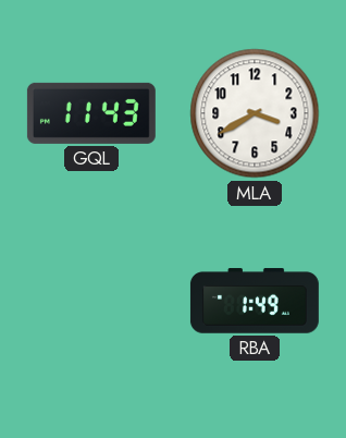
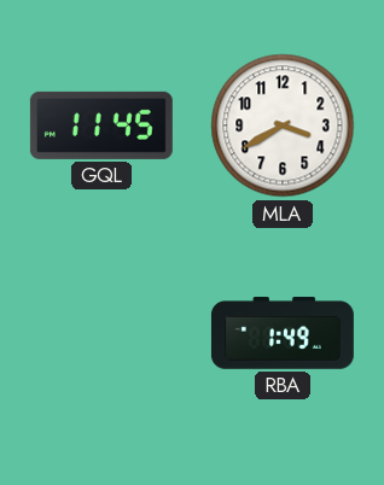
GQL: 11:43 -> 11:45
